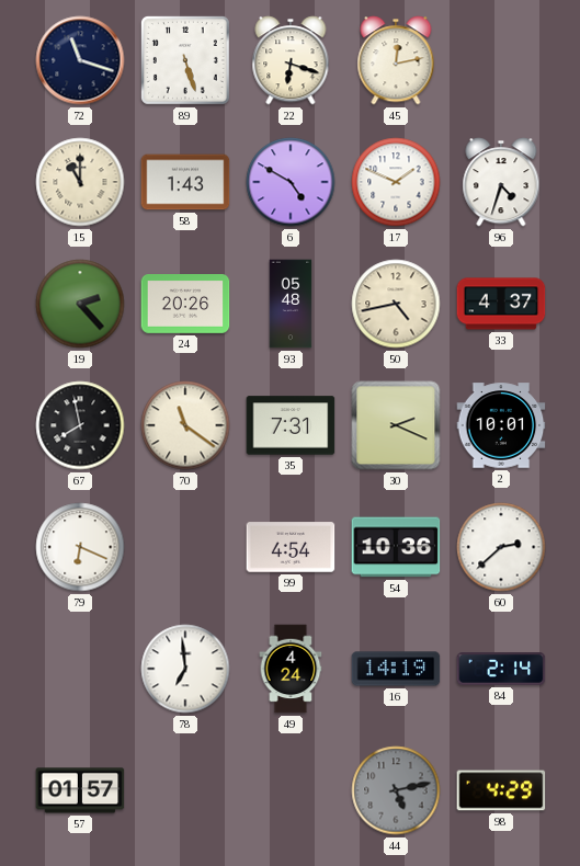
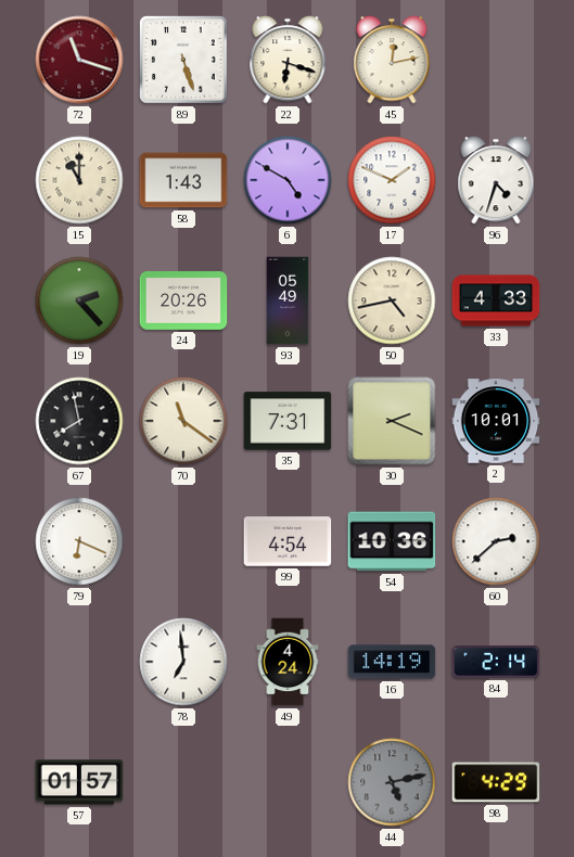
72 dial: navy -> burgundy
93: 05:48 -> 05:49
33: 4:37 -> 4:33
